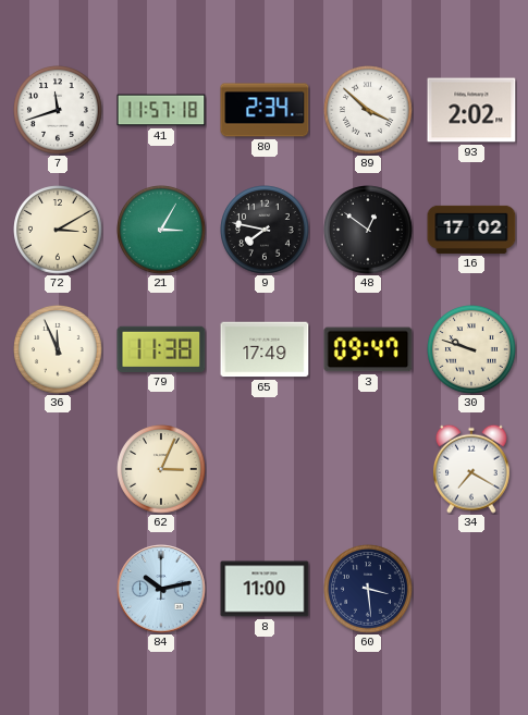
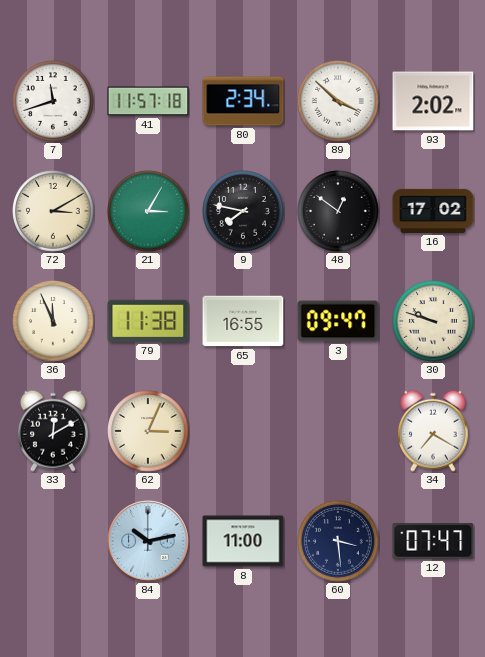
65: 17:49 -> 16:55
33: none -> 12:10
12: none -> 07:47
